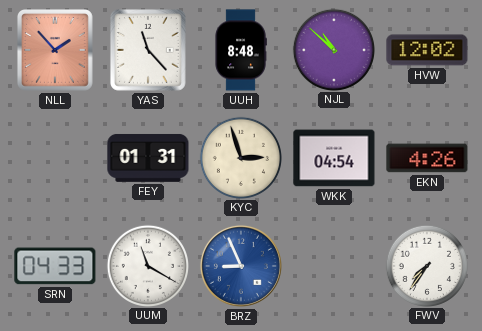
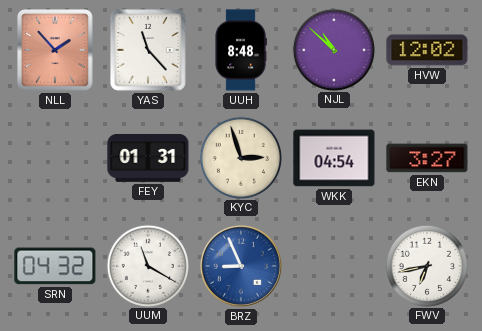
EKN: 4:26 -> 3:27
SRN: 04:33 -> 04:32
FWV: 7:36 -> 6:43
